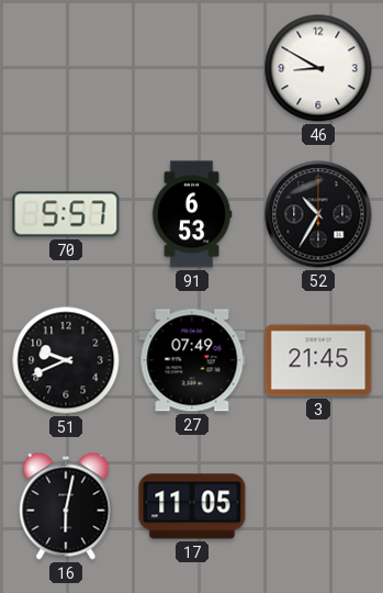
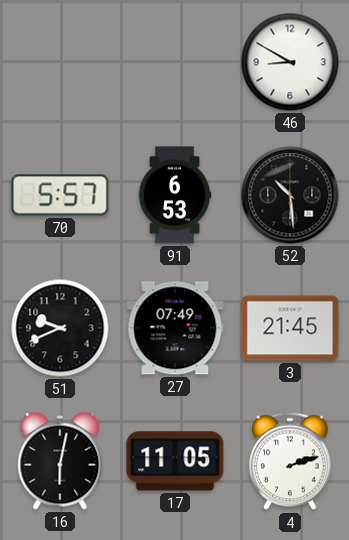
52: 10:35 -> 10:29
4: none -> 2:12
